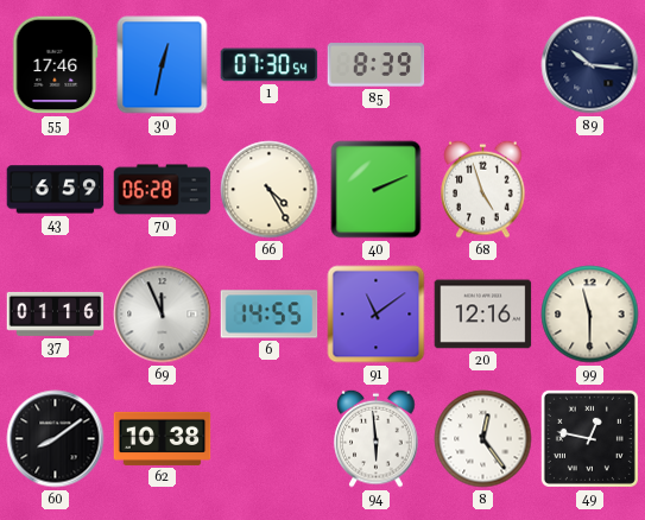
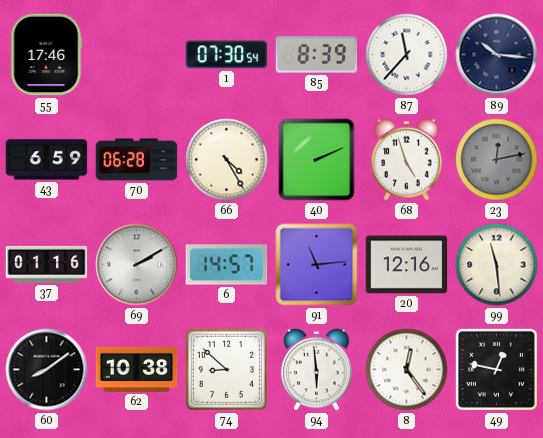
30: 12:32 -> none
87: none -> 11:37
23: none -> 12:13
69: 11:56 -> 2:10
6: 14:55 -> 14:57
91: 11:09 -> 11:14
99: 11:30 -> 11:29
74: none -> 8:52
